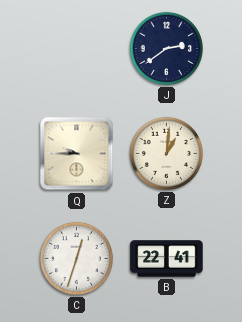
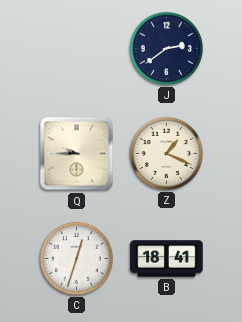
Z: 1:01 -> 1:19
B: 22:41 -> 18:41
